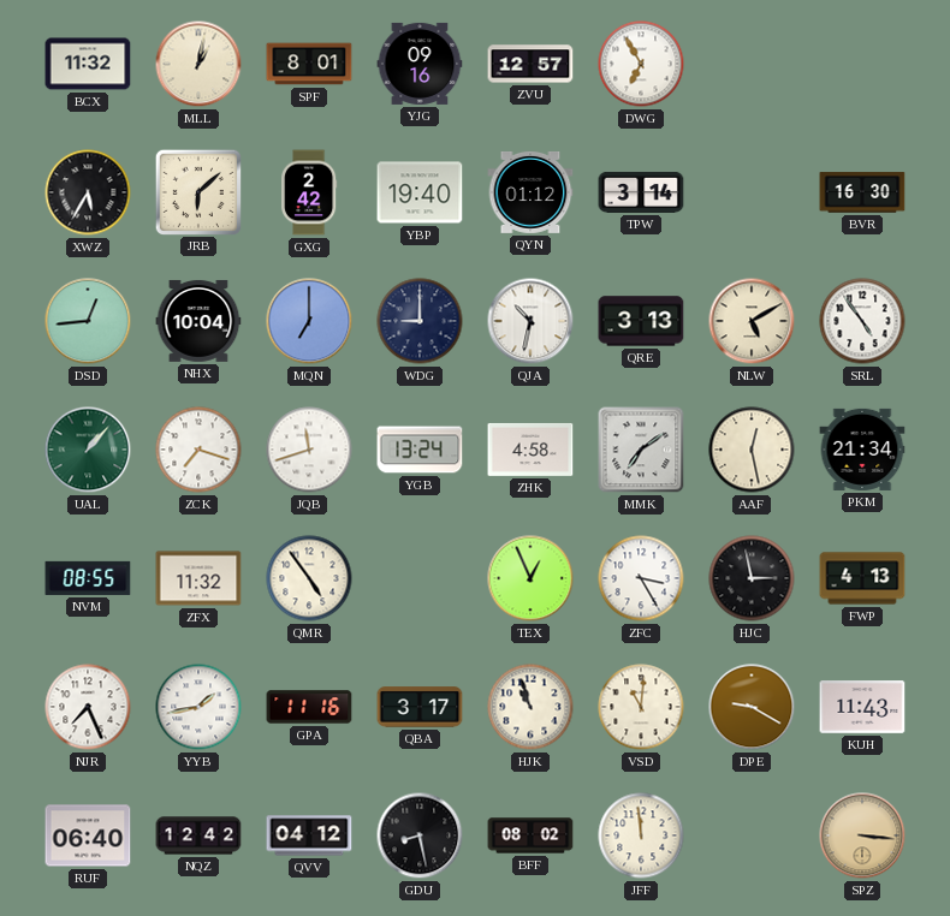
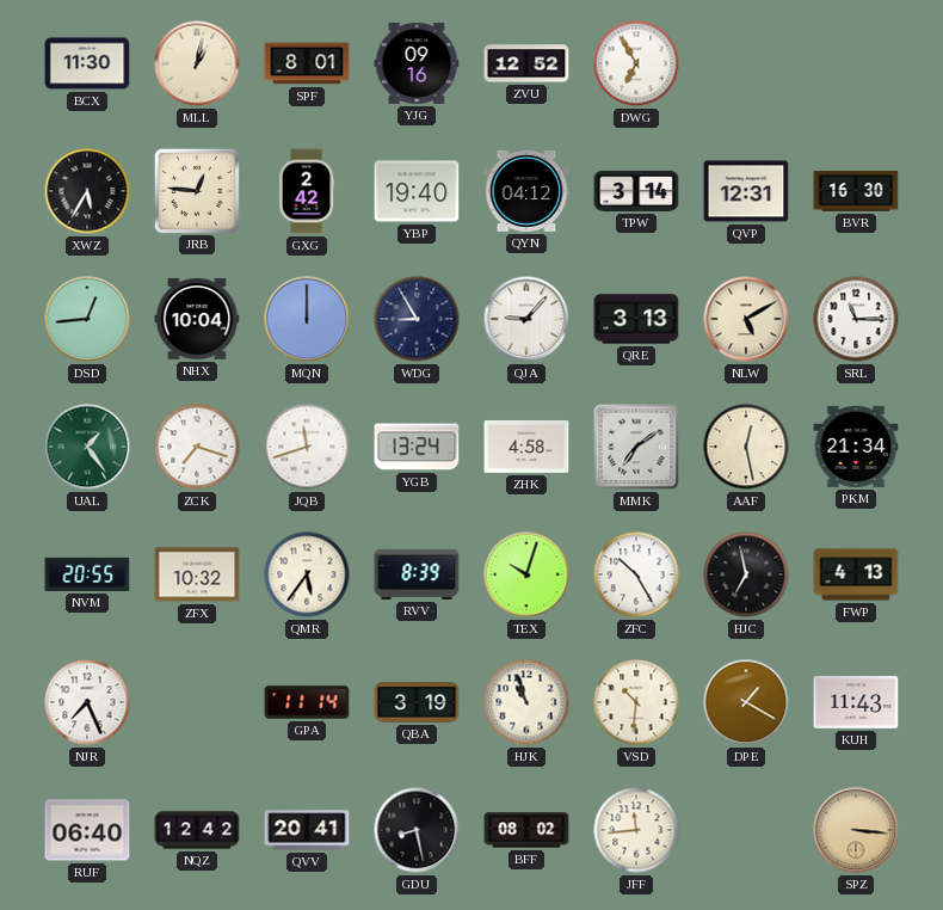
BCX: 11:32 -> 11:30
ZVU: 12:57 -> 12:52
JRB: 6:08 -> 12:46
QYN: 01:12 -> 04:12
QVP: none -> 12:31
MQN: 7:00 -> 12:00
WDG: 9:00 -> 8:55
QJA: 10:32 -> 9:07
SRL: 4:54 -> 11:15
UAL: 1:07 -> 1:24
NVM: 08:55 -> 20:55
ZFX: 11:32 -> 10:32
QMR: 4:54 -> 5:36
RVV: none -> 8:39
TEX: 12:56 -> 10:03
ZFC: 3:25 -> 10:25
HJC: 2:58 -> 6:58
YYB: 1:43 -> none
GPA: 11:16 -> 11:14
QBA: 3:17 -> 3:19
VSD: 11:01 -> 10:31
DPE: 9:20 -> 1:20
QVV: 04:12 -> 20:41
JFF: 11:59 -> 11:44
